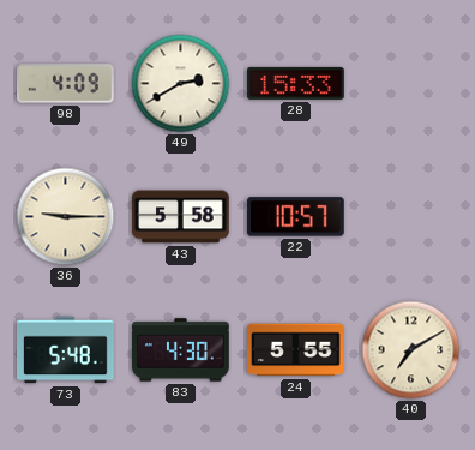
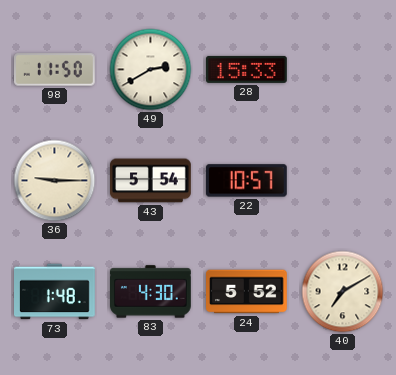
98: 4:09 -> 11:50
43: 5:58 -> 5:54
73: 5:48 -> 1:48
24: 5:55 -> 5:52
